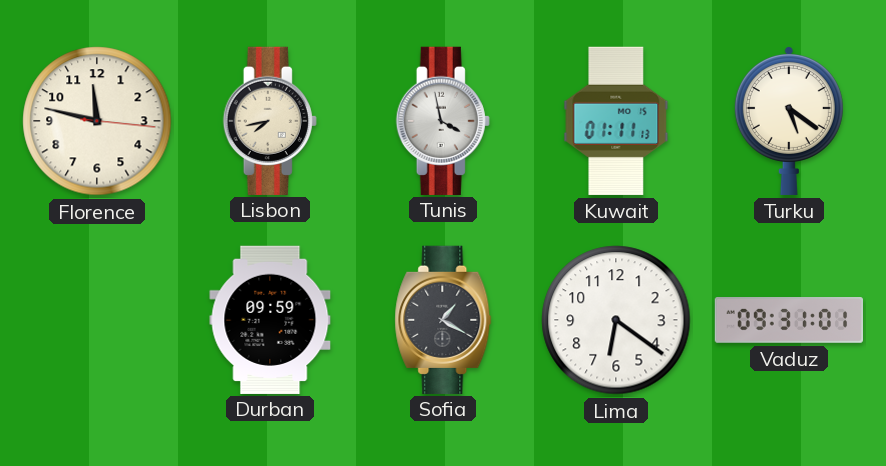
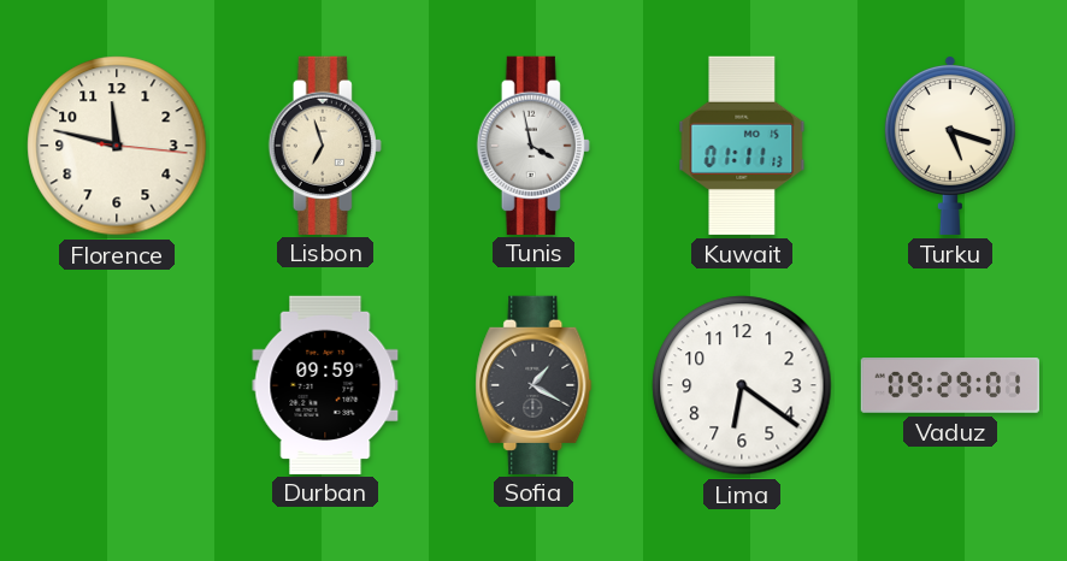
Lisbon: 7:43 -> 6:57
Turku: 5:21 -> 5:18
Vaduz: 09:31 -> 09:29
